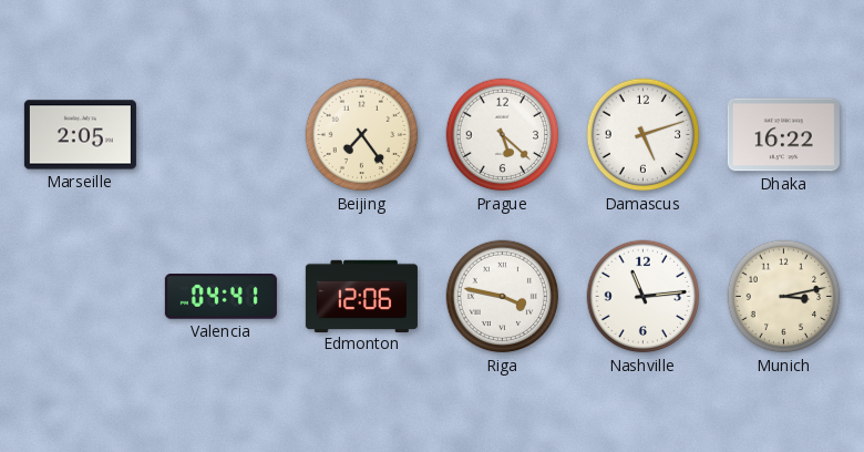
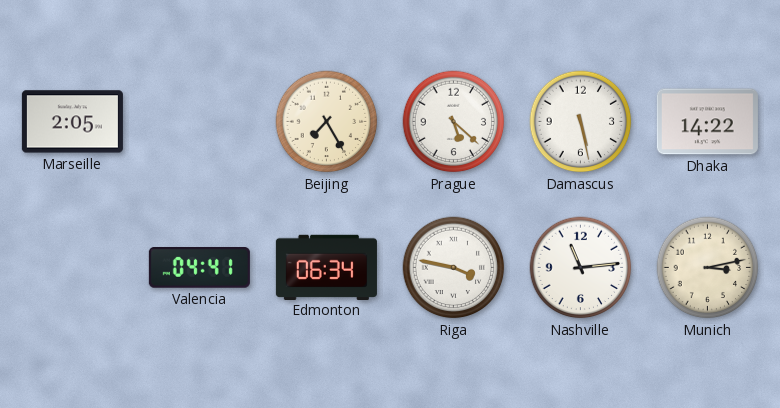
Beijing: 7:24 -> 7:25
Damascus: 5:12 -> 5:28
Dhaka: 16:22 -> 14:22
Edmonton: 12:06 -> 06:34
